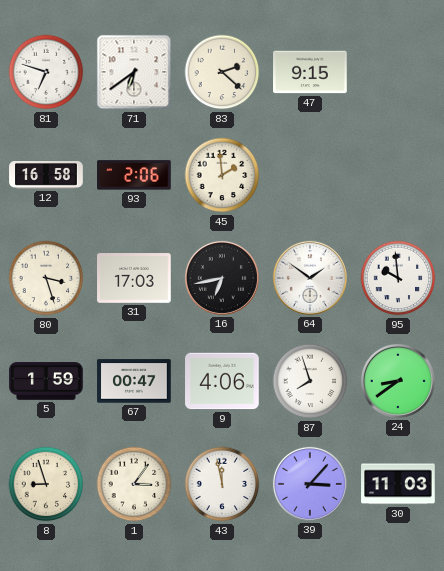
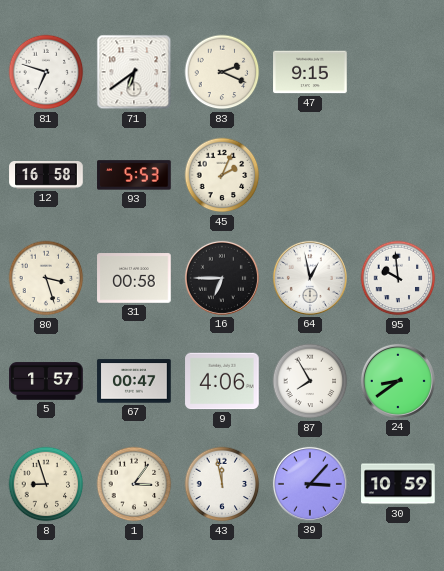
83: 2:22 -> 2:19
93: 2:06 -> 5:53
45: 1:59 -> 2:04
31: 17:03 -> 00:58
16: 6:43 -> 6:45
64: 1:51 -> 12:58
5: 1:59 -> 1:57
87: 7:57 -> 7:55
30: 11:03 -> 10:59
